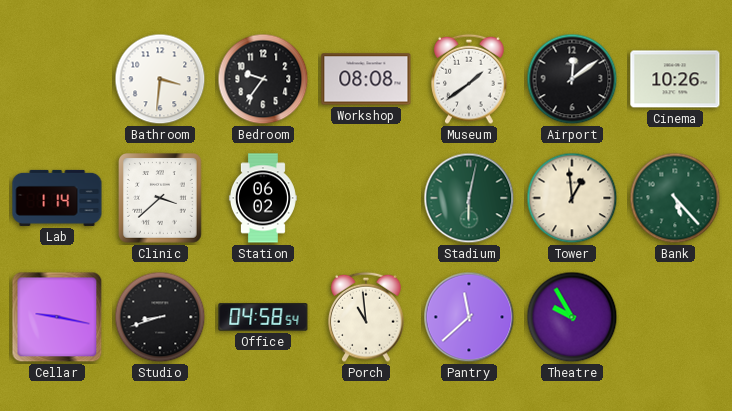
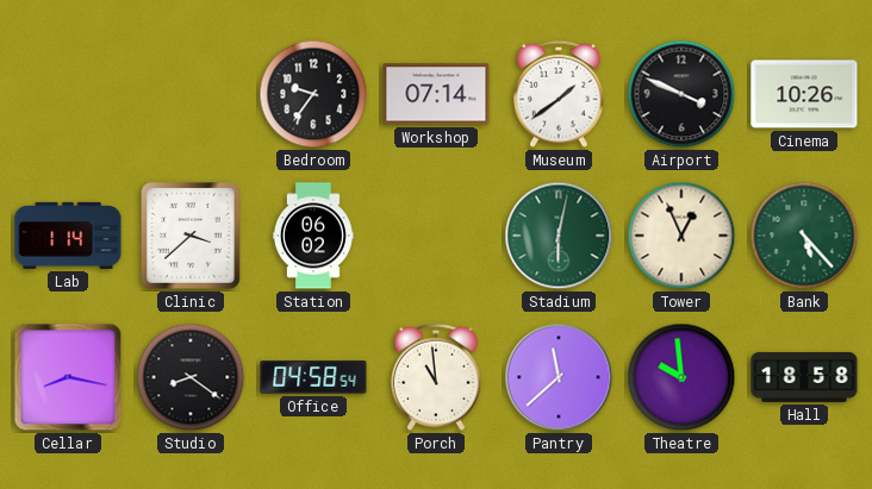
Bathroom: 3:31 -> none
Workshop: 08:08 -> 07:14
Airport: 12:09 -> 3:49
Tower: 12:59 -> 12:56
Cellar: 9:17 -> 8:17
Studio: 8:42 -> 8:21
Theatre: 9:55 -> 9:59
Hall: none -> 18:58
